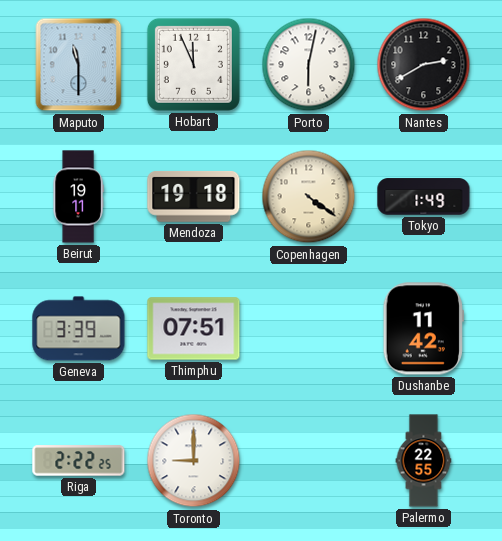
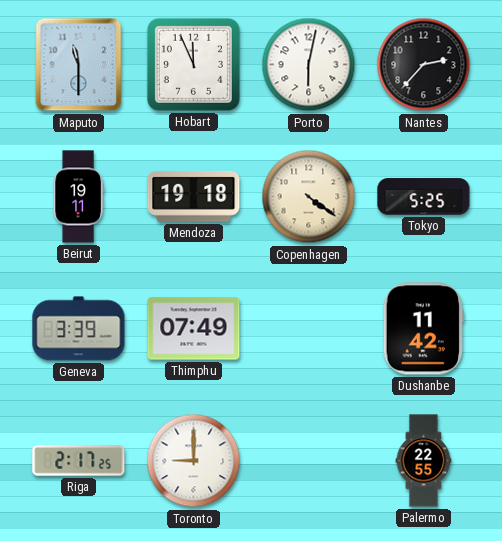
Nantes: 2:40 -> 2:37
Tokyo: 1:49 -> 5:25
Thimphu: 07:51 -> 07:49
Riga: 2:22 -> 2:17
